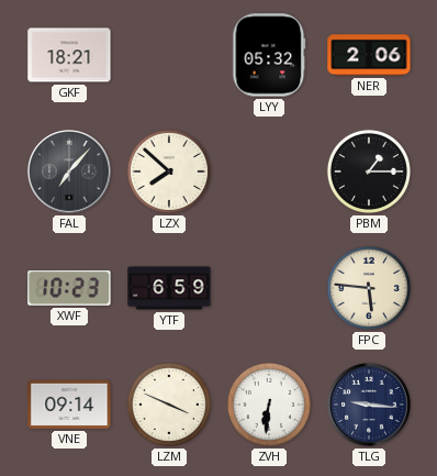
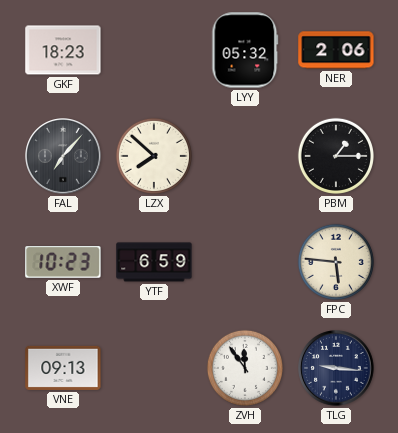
GKF: 18:21 -> 18:23
VNE: 09:14 -> 09:13
LZM: 3:49 -> none
ZVH: 6:31 -> 11:54
